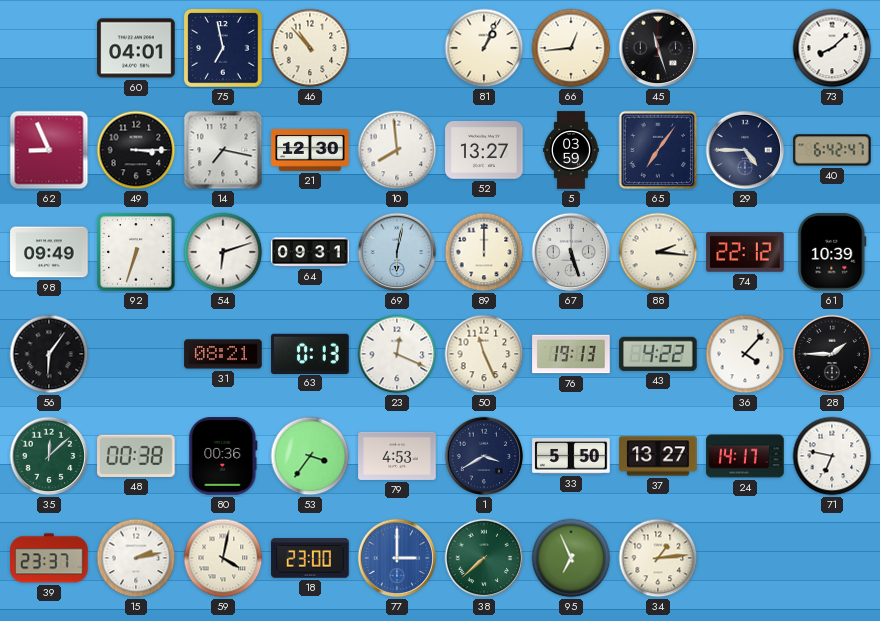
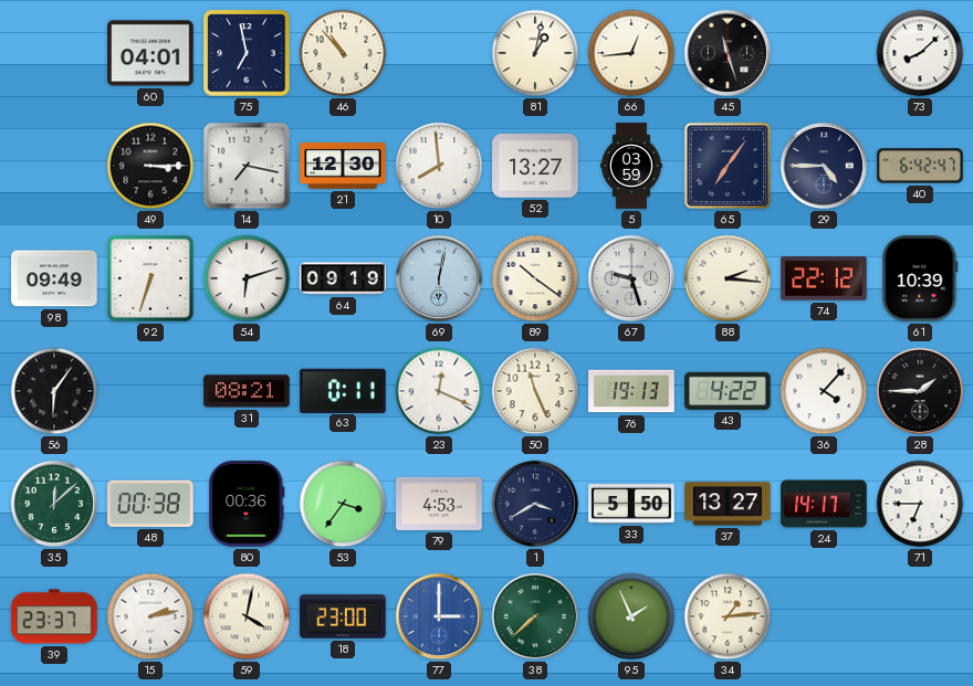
81: 1:04 -> 1:02
62: 8:56 -> none
64: 09:31 -> 09:19
89: 12:00 -> 10:21
67: 5:27 -> 9:27
63: 0:13 -> 0:11
71: 6:47 -> 6:45
95: 6:56 -> 1:56
